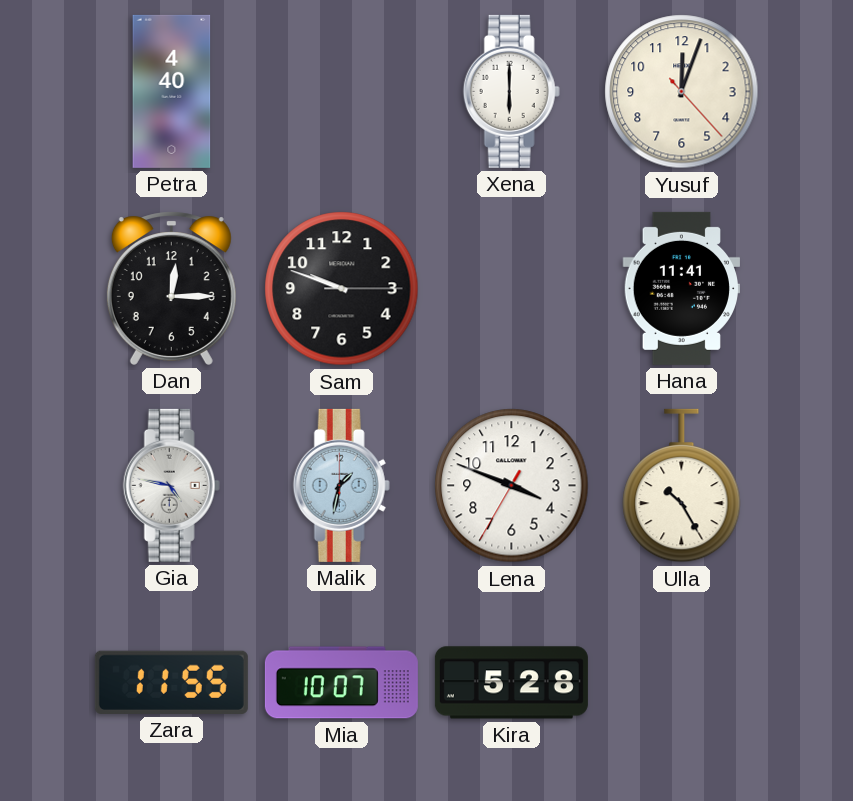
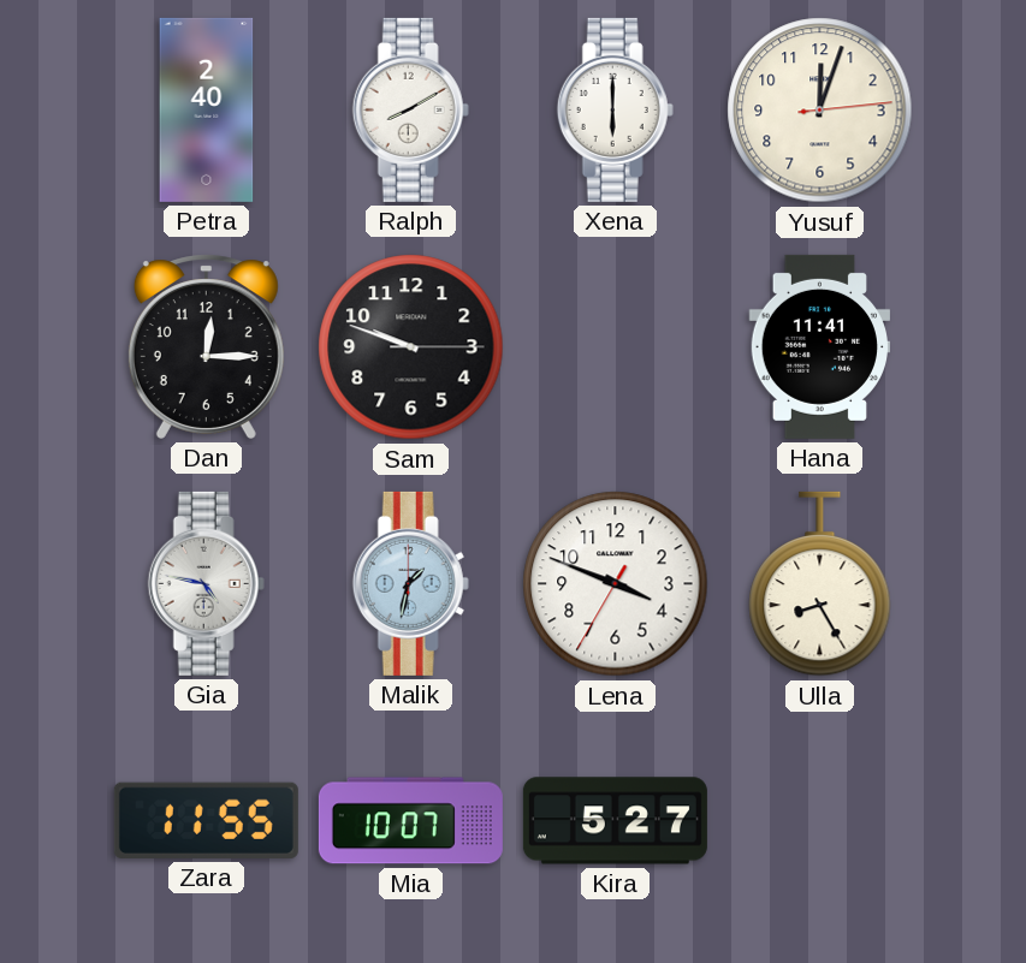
Petra: 4:40 -> 2:40
Ralph: none -> 8:10
Yusuf: 12:03:23 -> 12:03:14
Ulla: 10:25 -> 8:25
Kira: 5:28 -> 5:27
